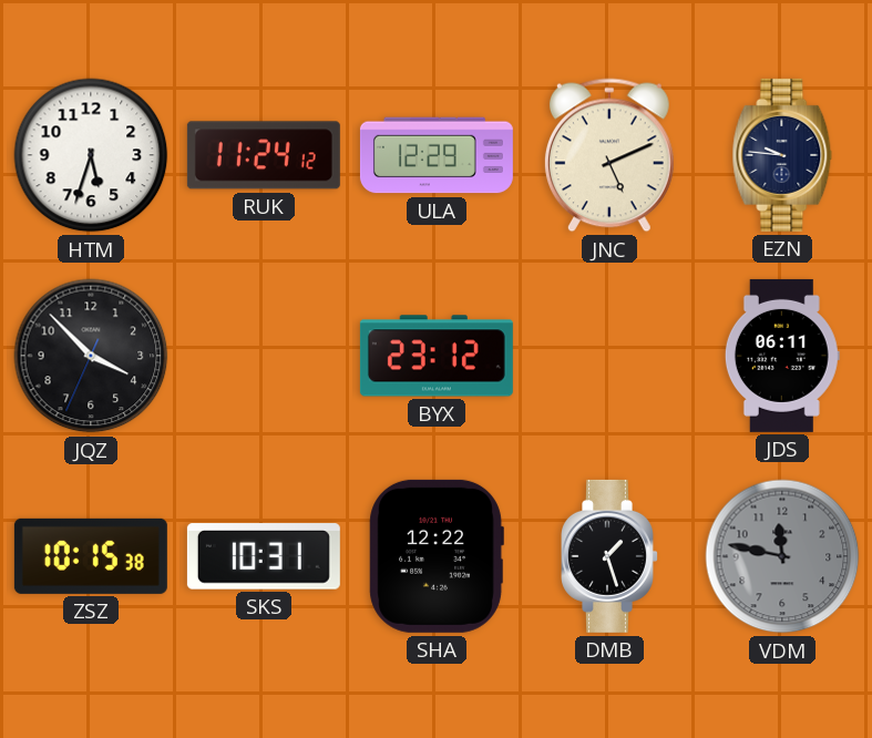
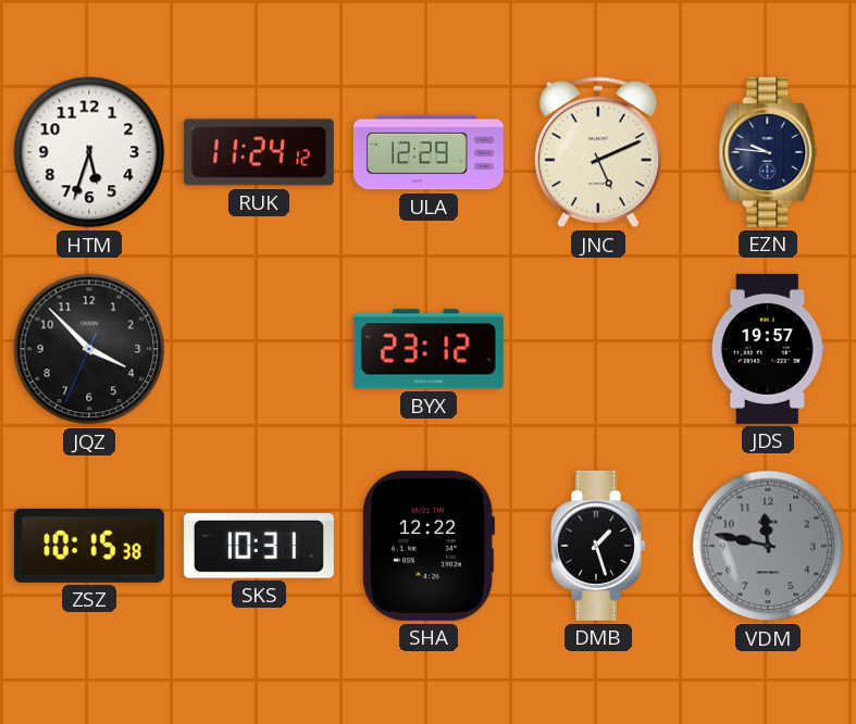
JDS: 06:11 -> 19:57
